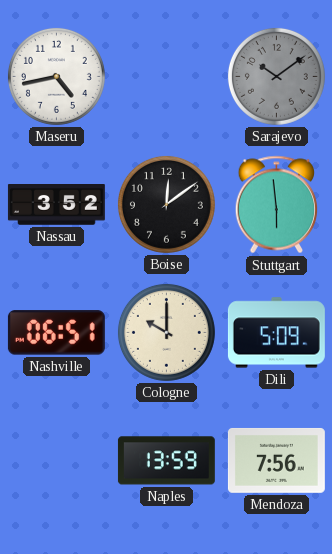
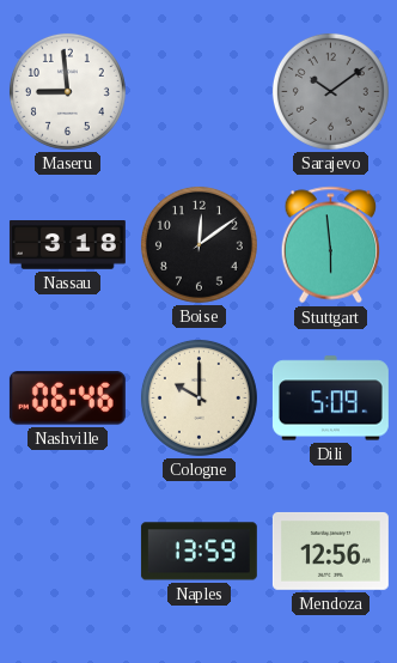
Maseru: 4:43 -> 8:59
Nassau: 3:52 -> 3:18
Nashville: 06:51 -> 06:46
Mendoza: 7:56 -> 12:56
